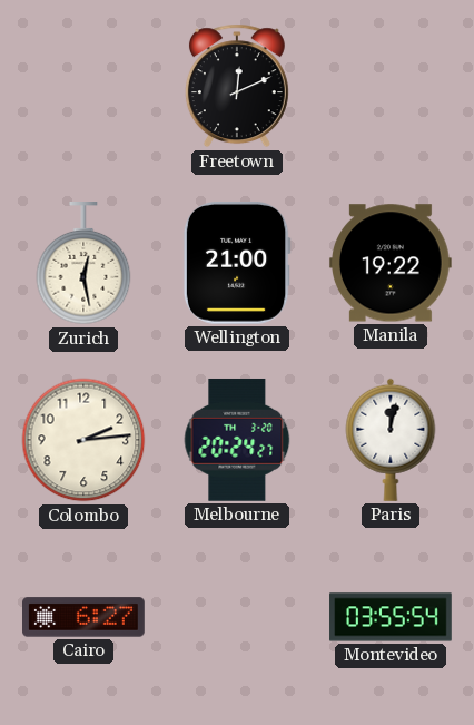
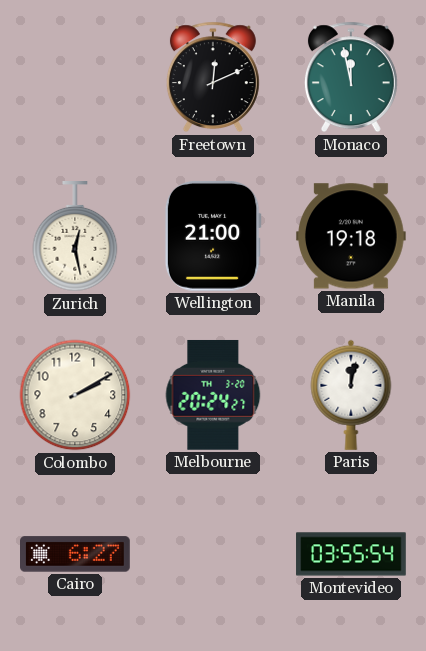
Monaco: none -> 11:58
Manila: 19:22 -> 19:18
Colombo: 2:14 -> 2:10
